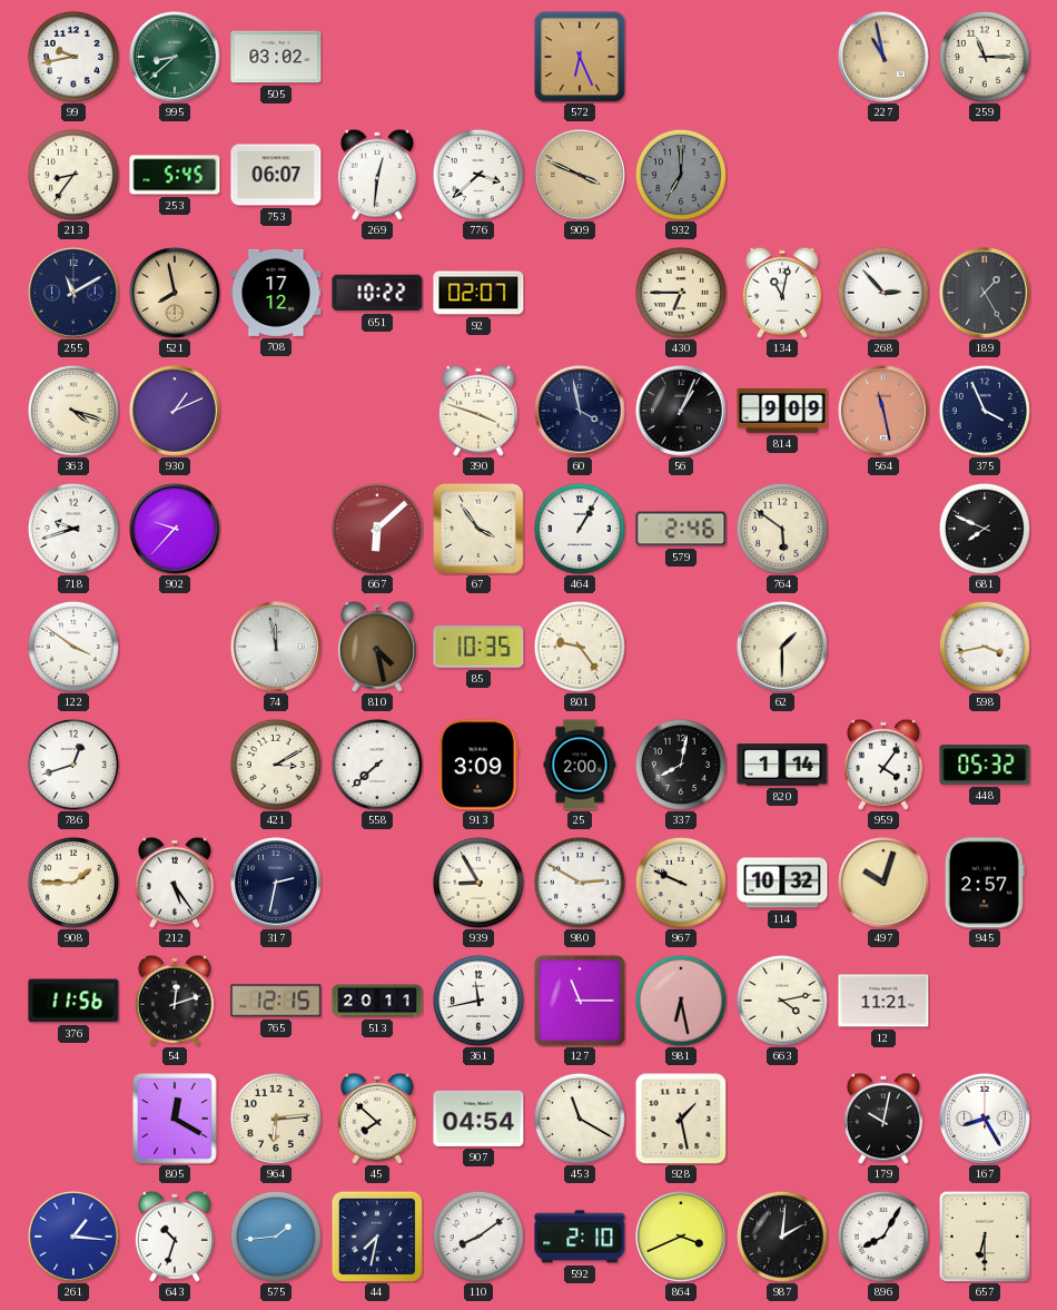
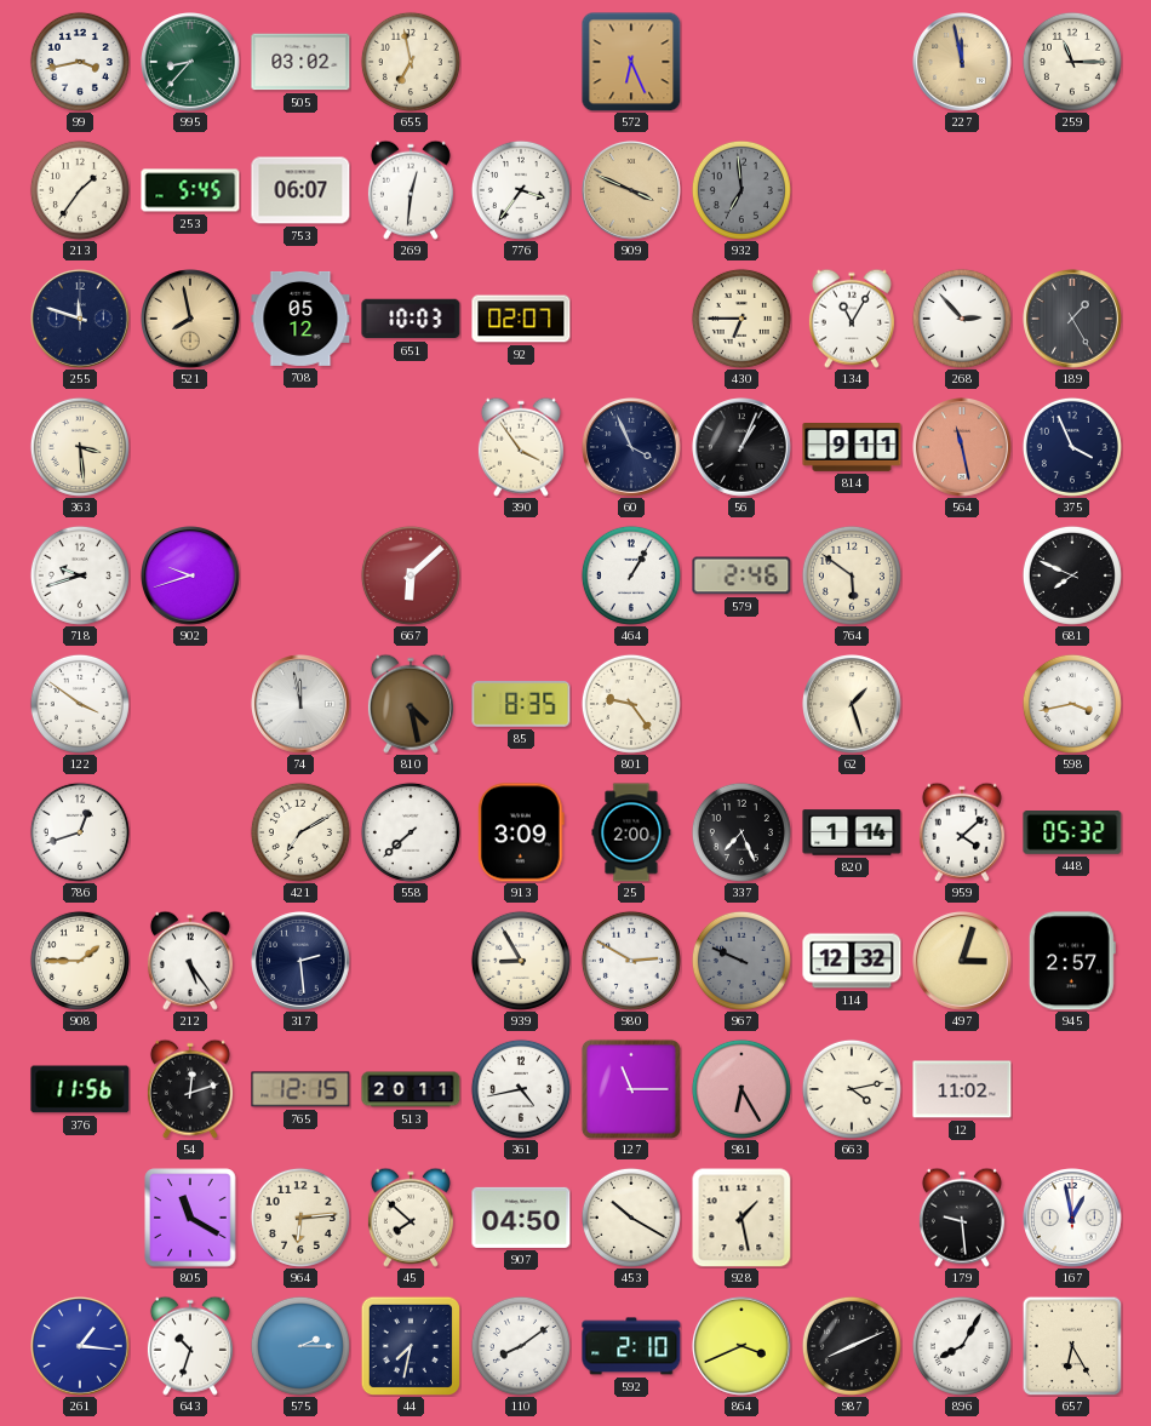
99: 9:43 -> 3:43
995: 8:38 -> 8:37
655: none -> 6:58
227: 10:58 -> 11:58
213: 8:36 -> 1:36
776: 3:38 -> 3:36
932: 7:00 -> 6:59
255: 11:10 -> 11:48
708: 17:12 -> 05:12
651: 10:22 -> 10:03
134: 11:02 -> 11:05
363: 4:18 -> 3:29
930: 1:11 -> none
390: 3:48 -> 3:54
60: 3:58 -> 3:56
814: 9:09 -> 9:11
902: 9:37 -> 9:42
67: 3:54 -> none
85: 10:35 -> 8:35
62: 1:30 -> 1:27
421: 3:10 -> 7:10
337: 8:02 -> 7:26
959: 4:06 -> 4:08
317: 2:32 -> 2:29
967 dial: cream -> grey
114: 10:32 -> 12:32
497: 10:03 -> 3:03
361: 11:43 -> 4:43
981: 6:28 -> 6:25
12: 11:21 -> 11:02
805: 12:20 -> 11:20
907: 04:54 -> 04:50
453: 11:20 -> 10:20
179: 10:02 -> 9:29
167: 8:25 -> 12:58
575: 1:44 -> 2:15
987: 2:01 -> 8:11
657: 6:30 -> 6:25
